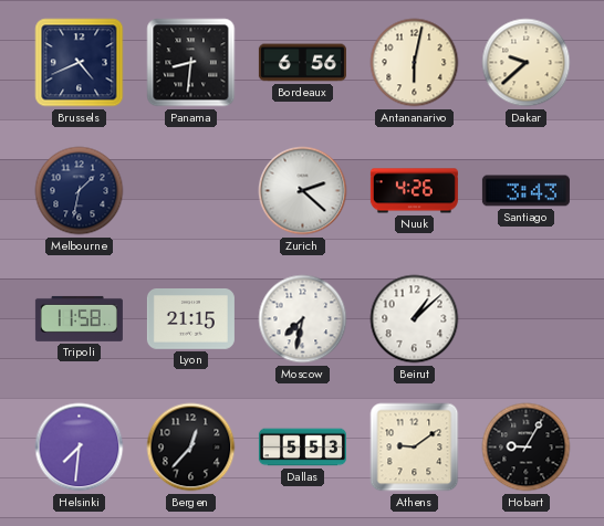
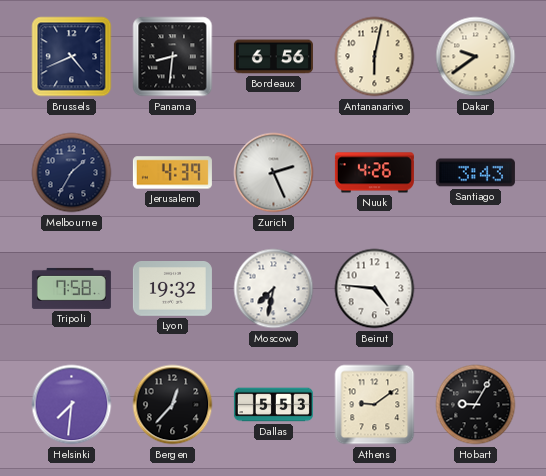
Dakar: 9:38 -> 9:39
Melbourne: 1:32 -> 1:35
Jerusalem: none -> 4:39
Zurich: 2:22 -> 2:26
Tripoli: 11:58 -> 7:58
Lyon: 21:15 -> 19:32
Beirut: 1:08 -> 4:46
